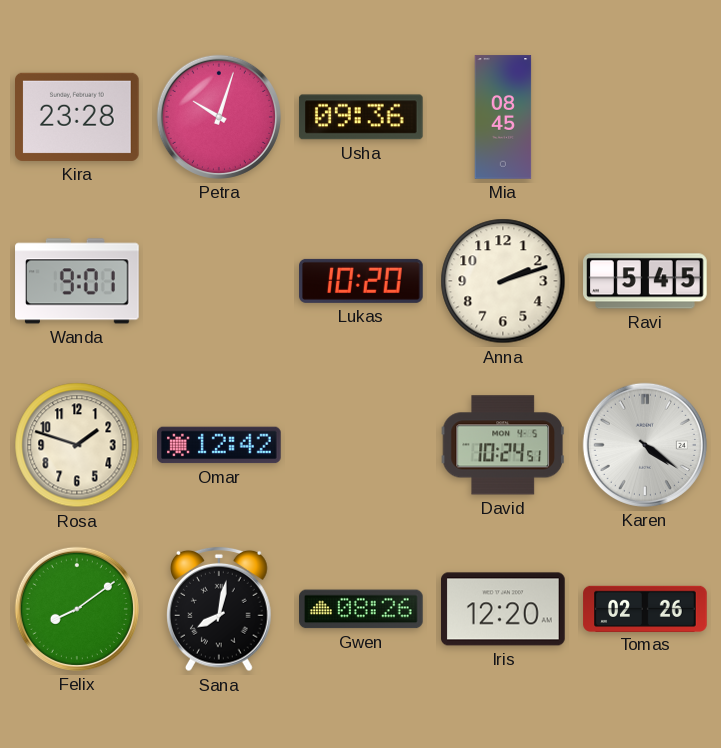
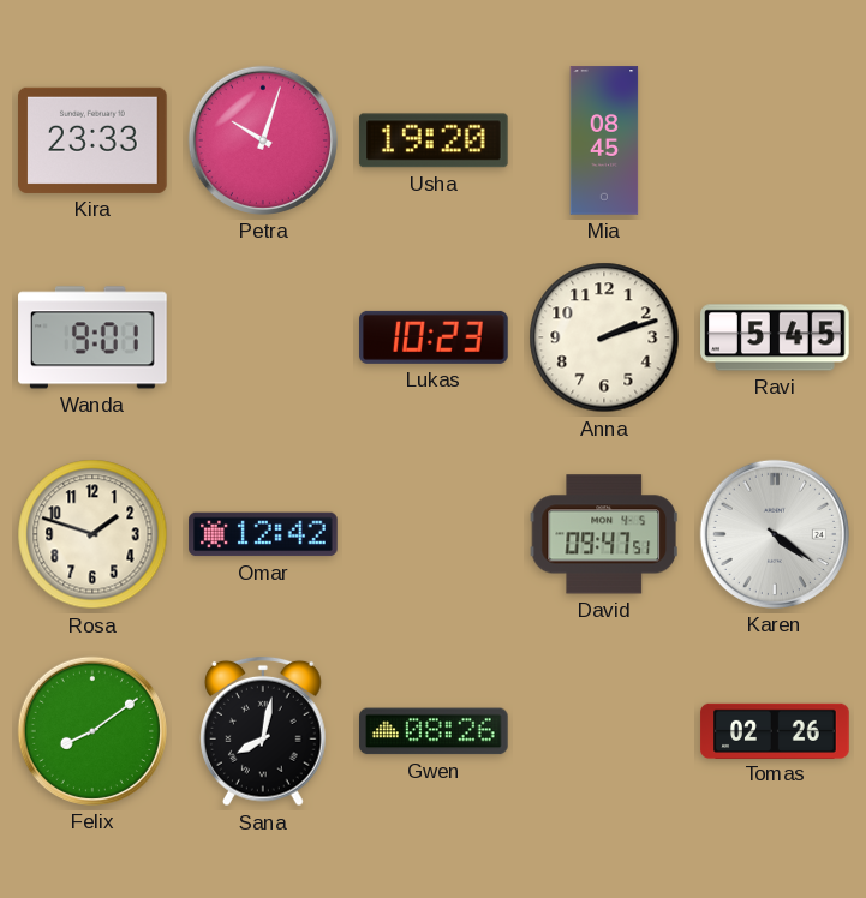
Kira: 23:28 -> 23:33
Usha: 09:36 -> 19:20
Lukas: 10:20 -> 10:23
David: 10:24 -> 09:47
Iris: 12:20 -> none
